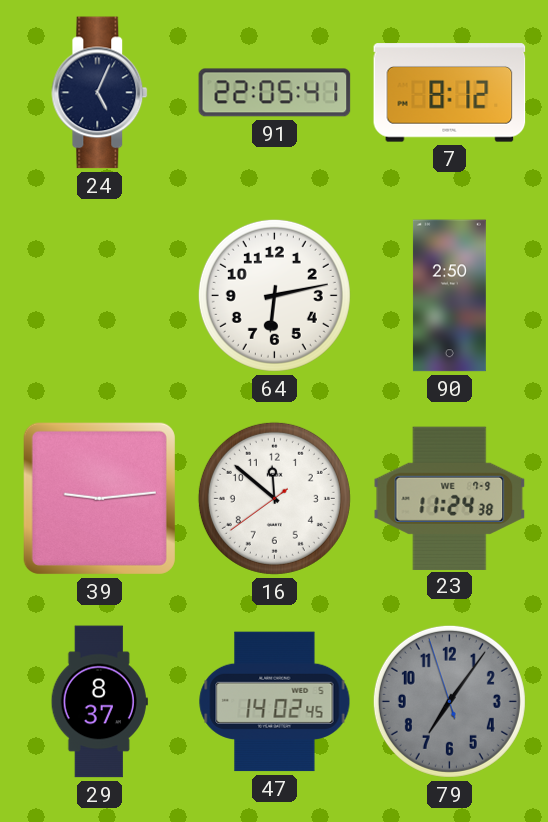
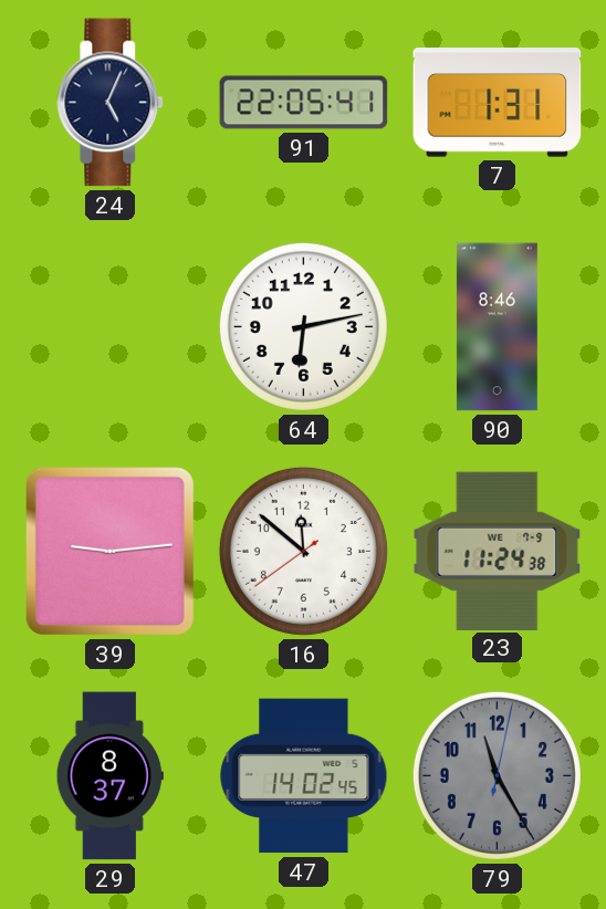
7: 8:12 -> 1:31
90: 2:50 -> 8:46
79: 7:05 -> 11:25
